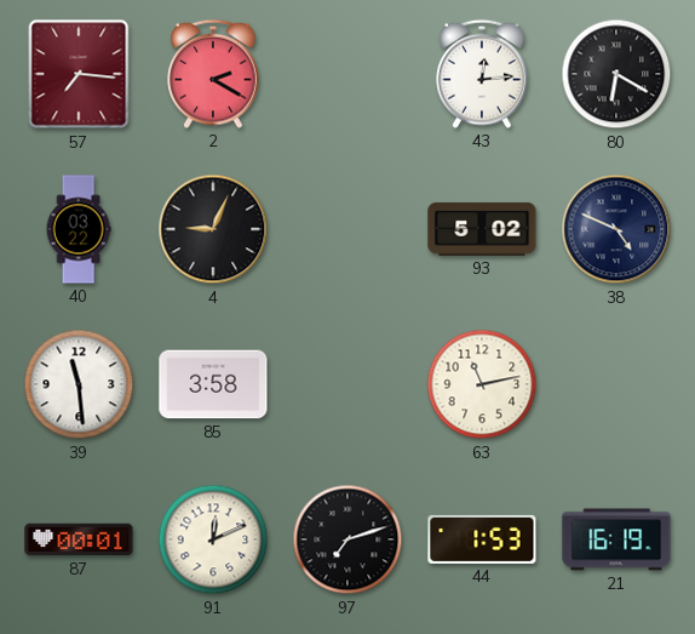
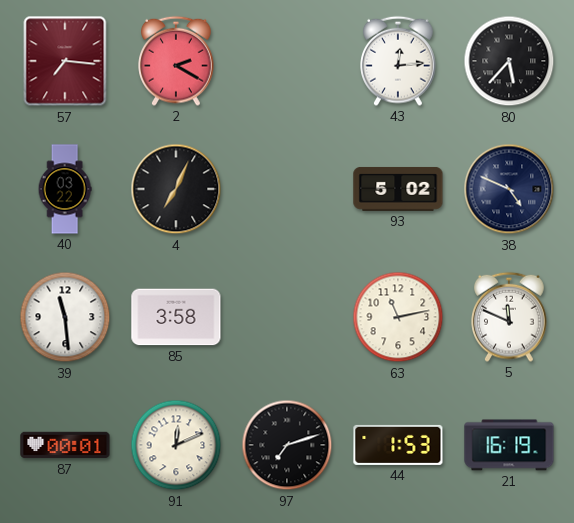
80: 6:20 -> 5:37
4: 9:04 -> 7:04
5: none -> 11:49
